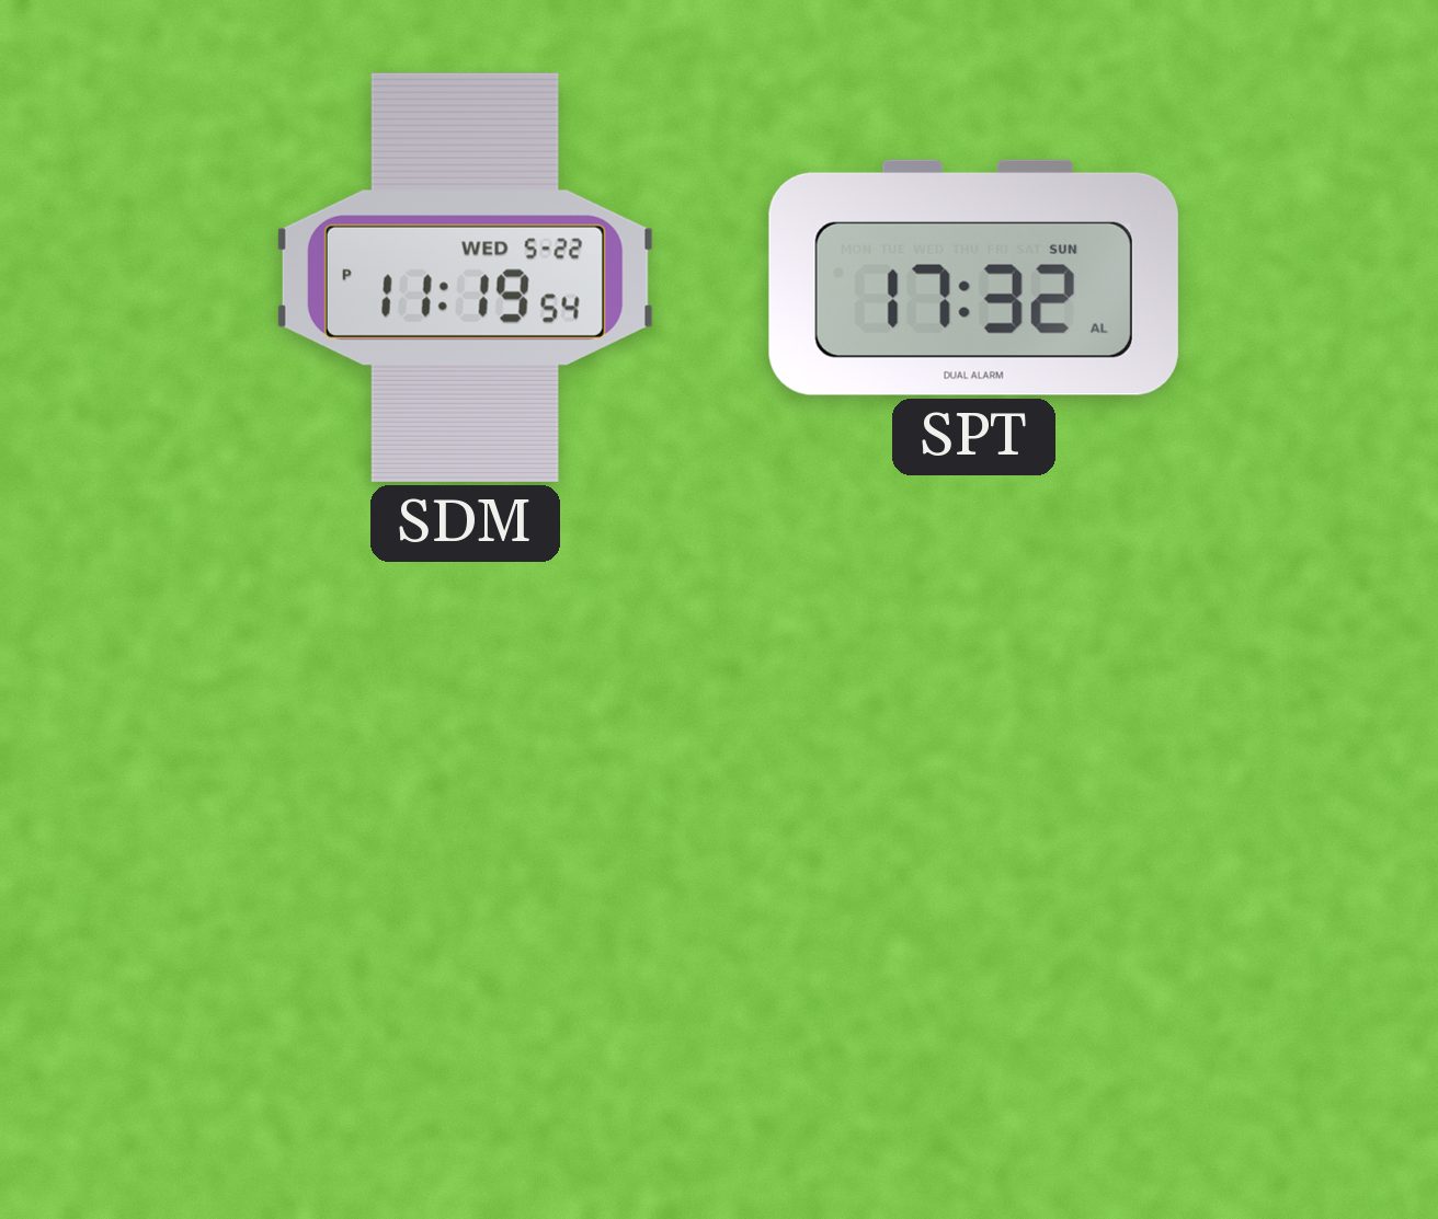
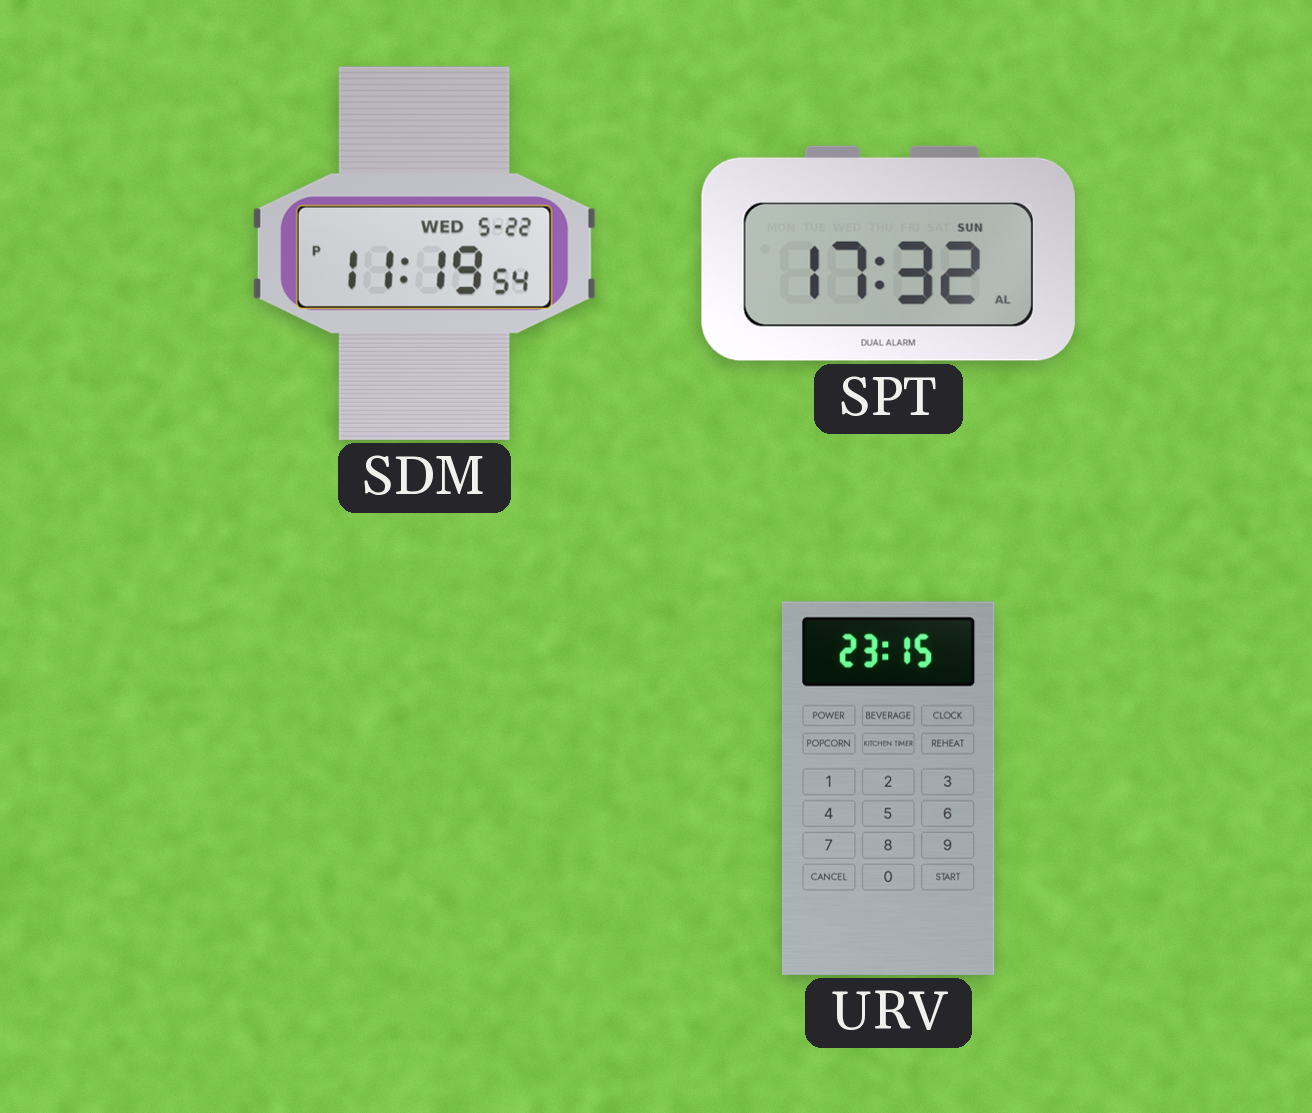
URV: none -> 23:15
